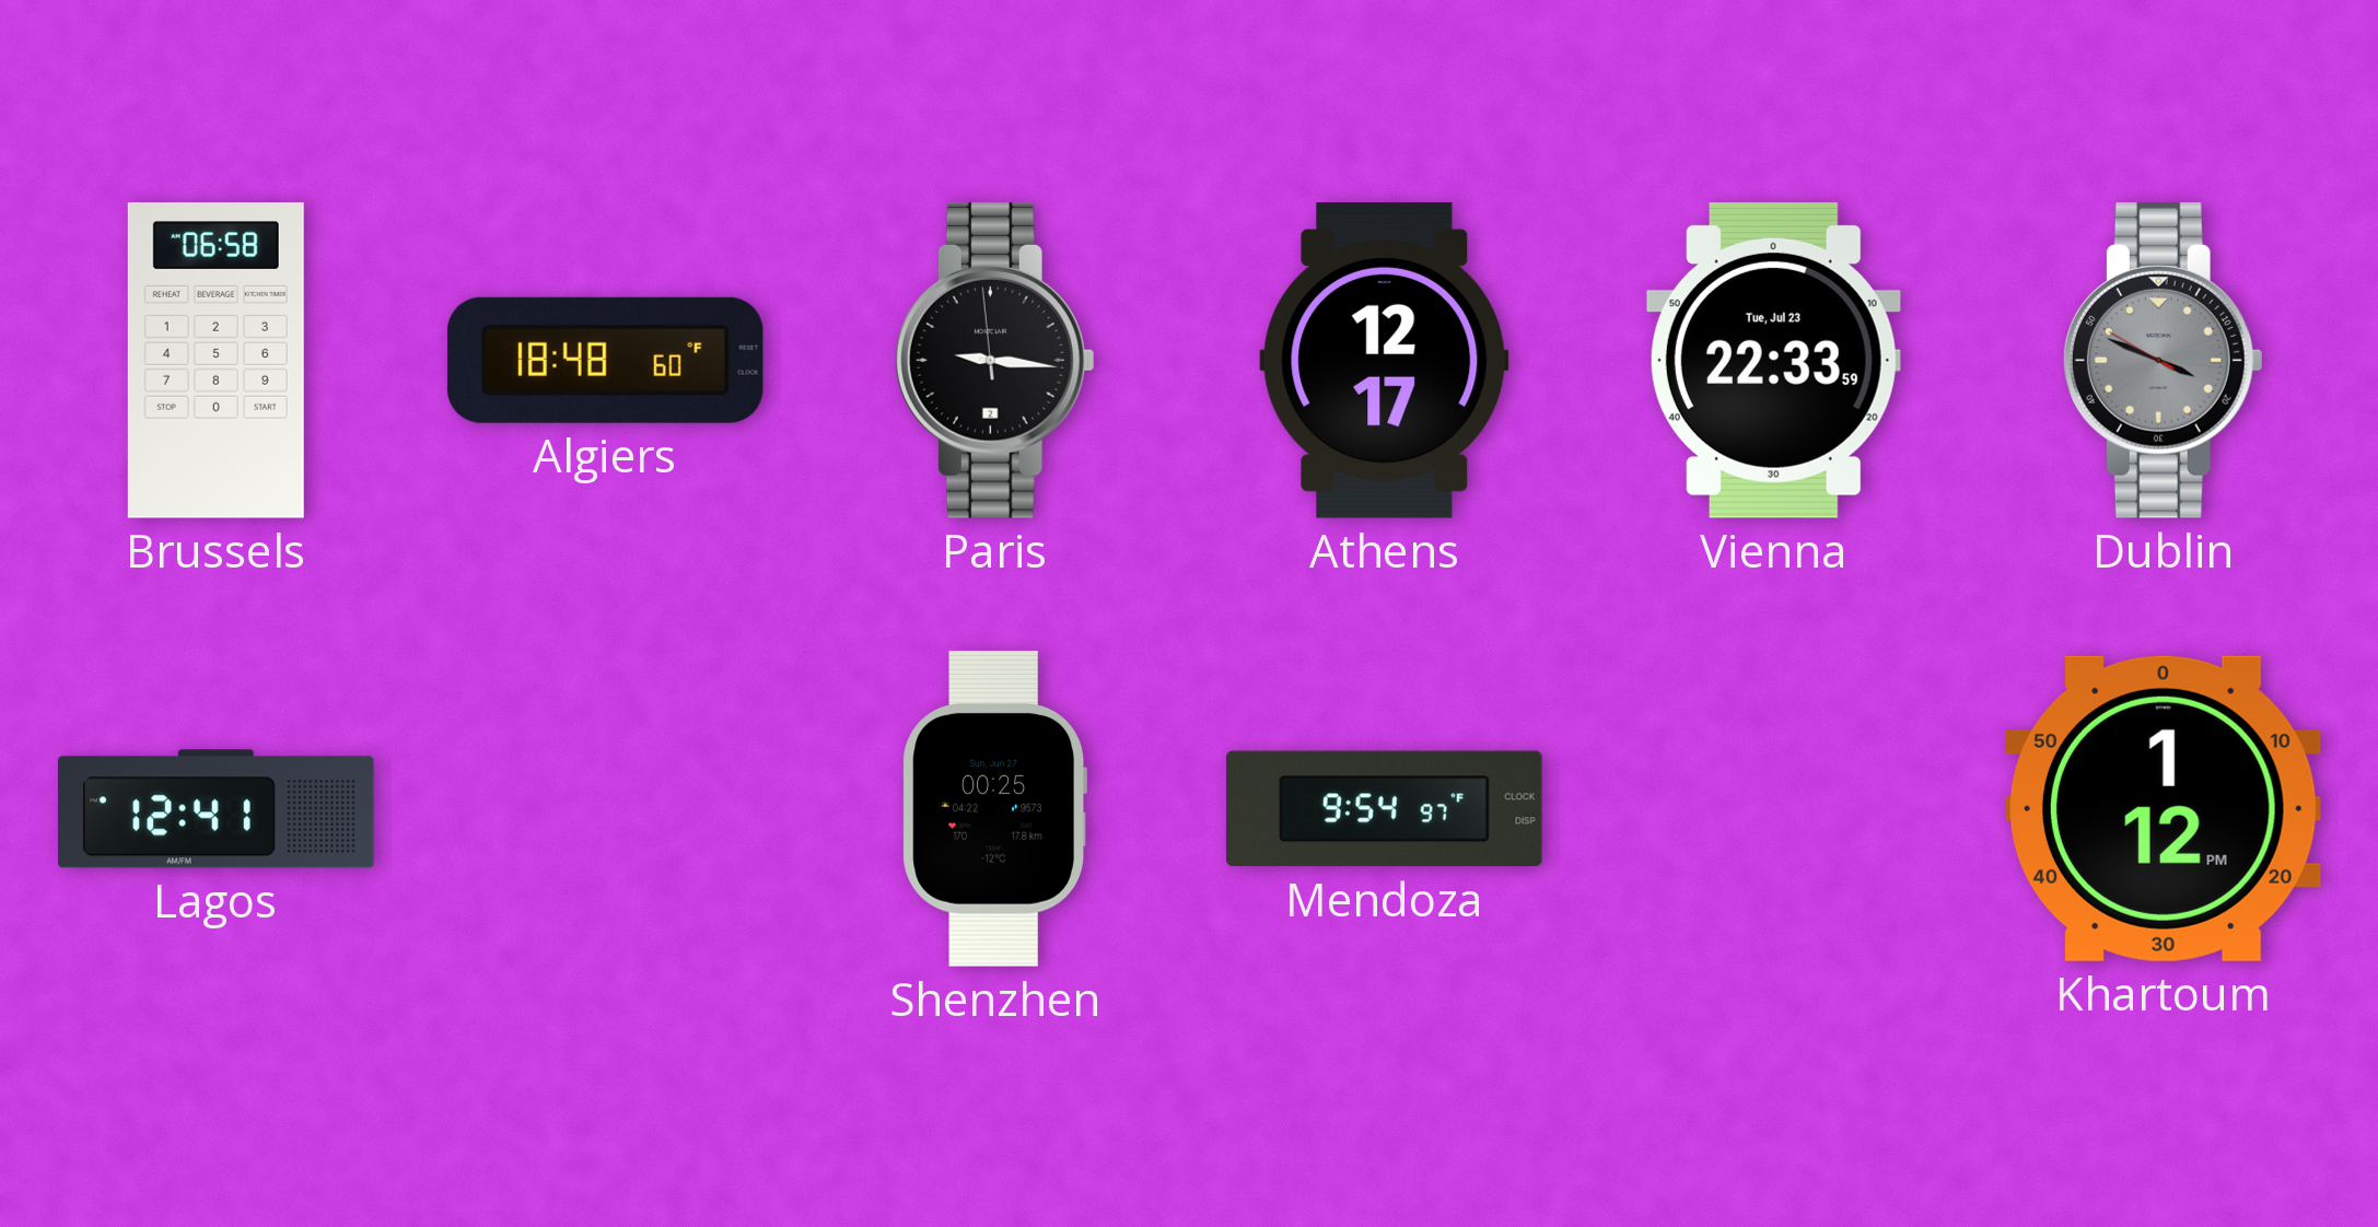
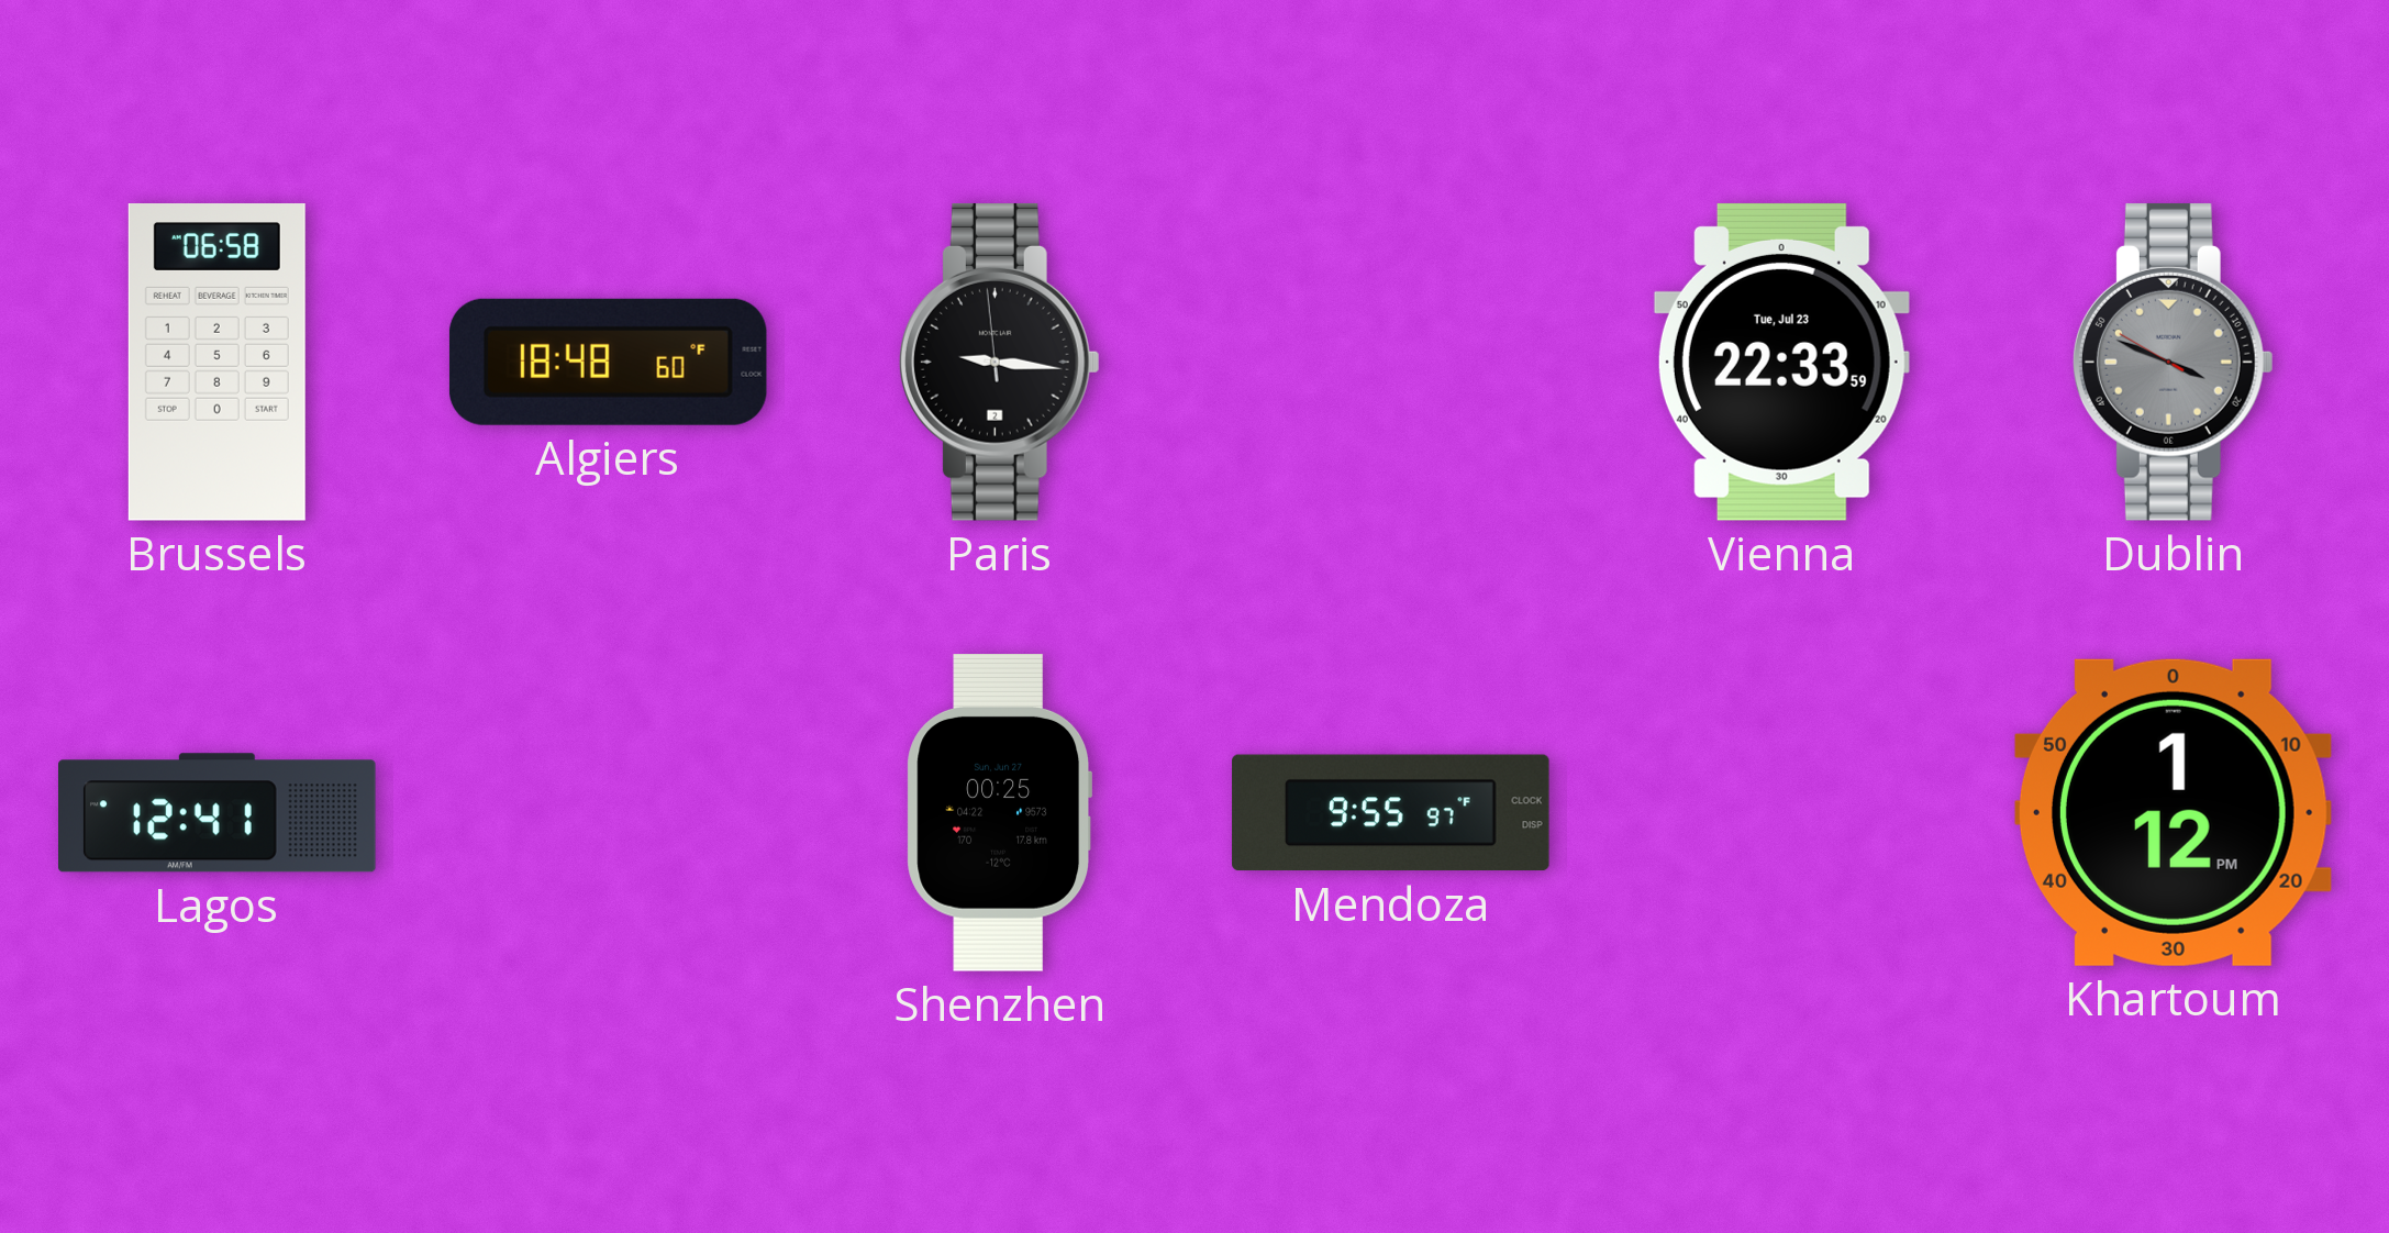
Athens: 12:17 -> none
Mendoza: 9:54 -> 9:55
